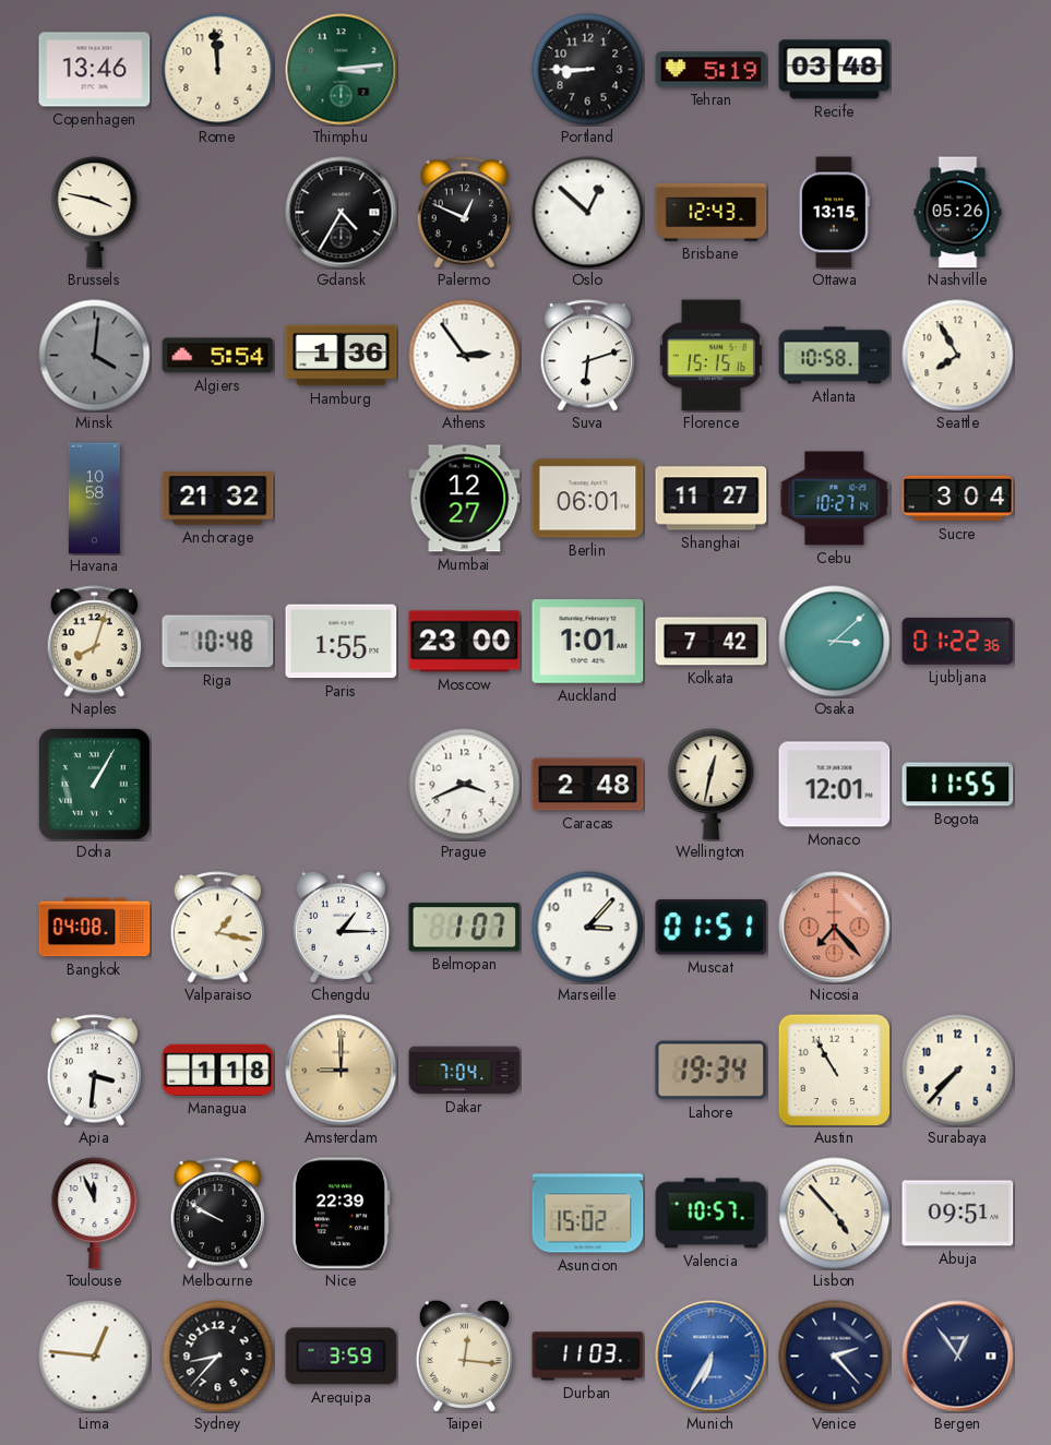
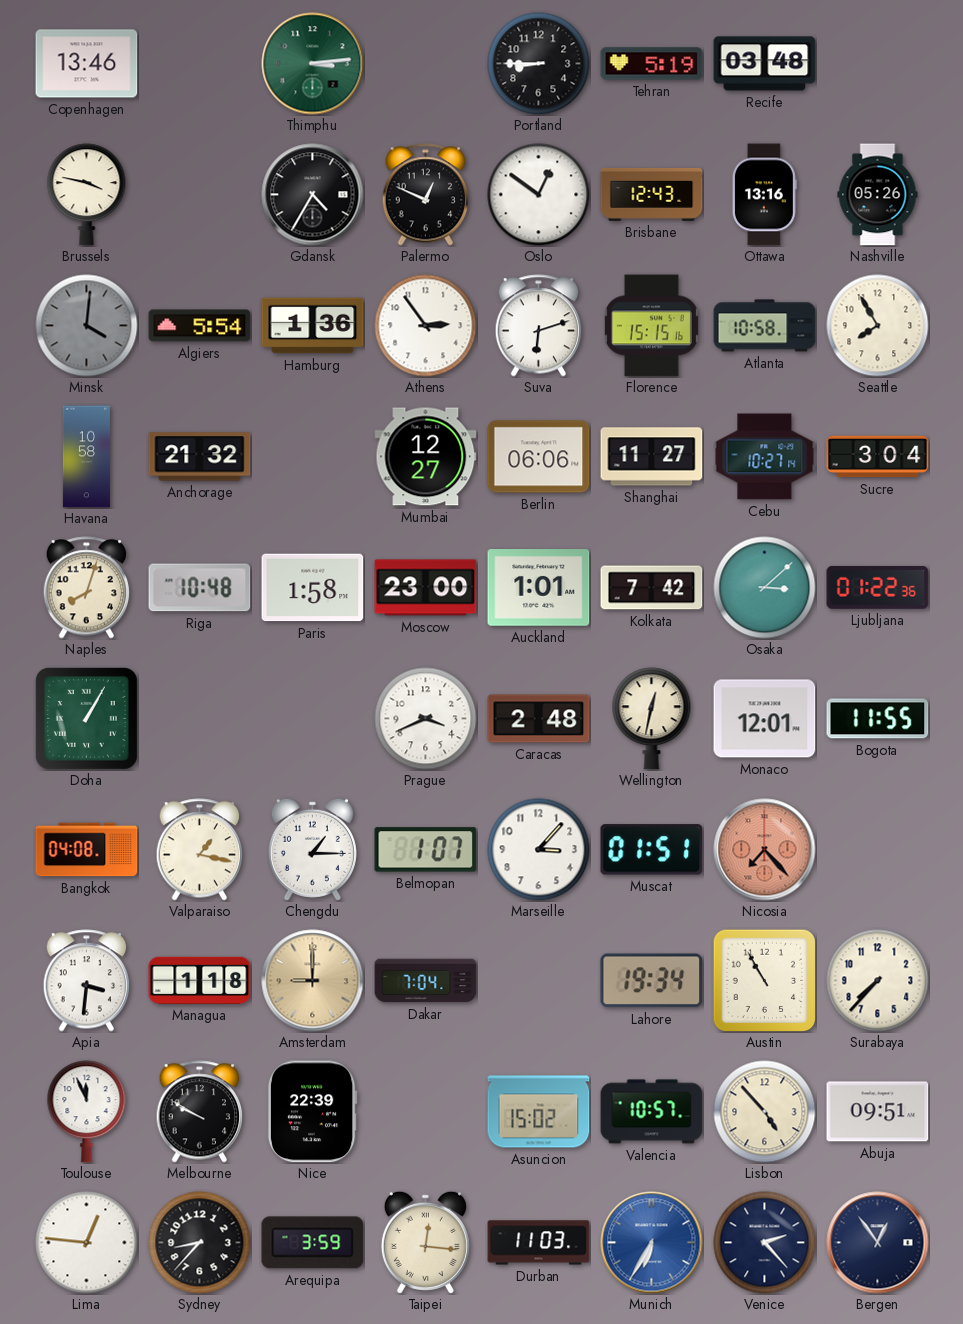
Rome: 11:59 -> none
Oslo: 12:52 -> 12:51
Ottawa: 13:15 -> 13:16
Berlin: 06:01 -> 06:06
Paris: 1:55 -> 1:58
